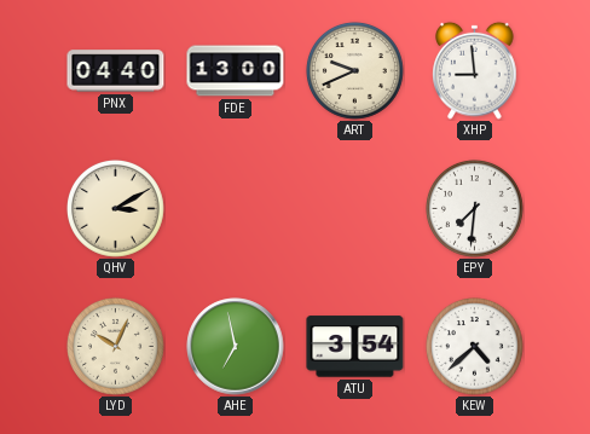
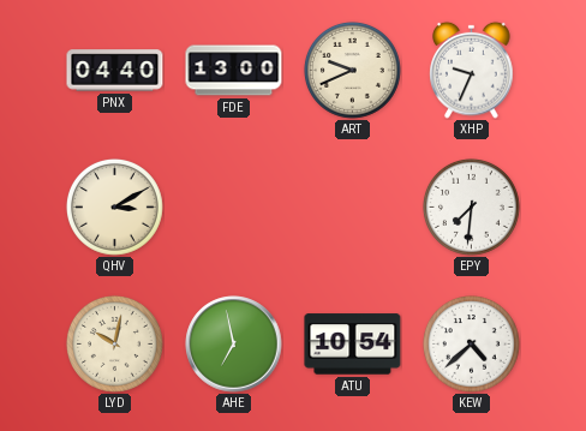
XHP: 8:59 -> 9:34
LYD: 10:04 -> 10:02
ATU: 3:54 -> 10:54
